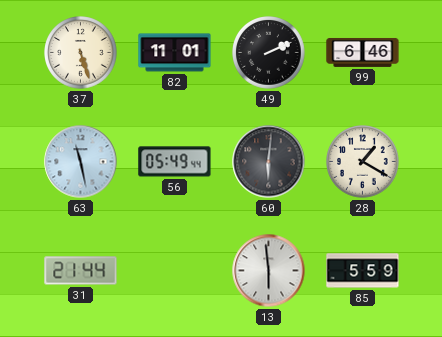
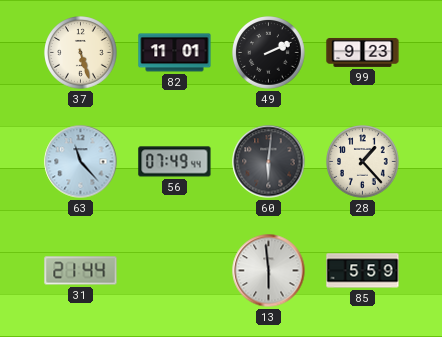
99: 6:46 -> 9:23
63: 11:28 -> 11:23
56: 05:49 -> 07:49
28: 1:20 -> 1:23
